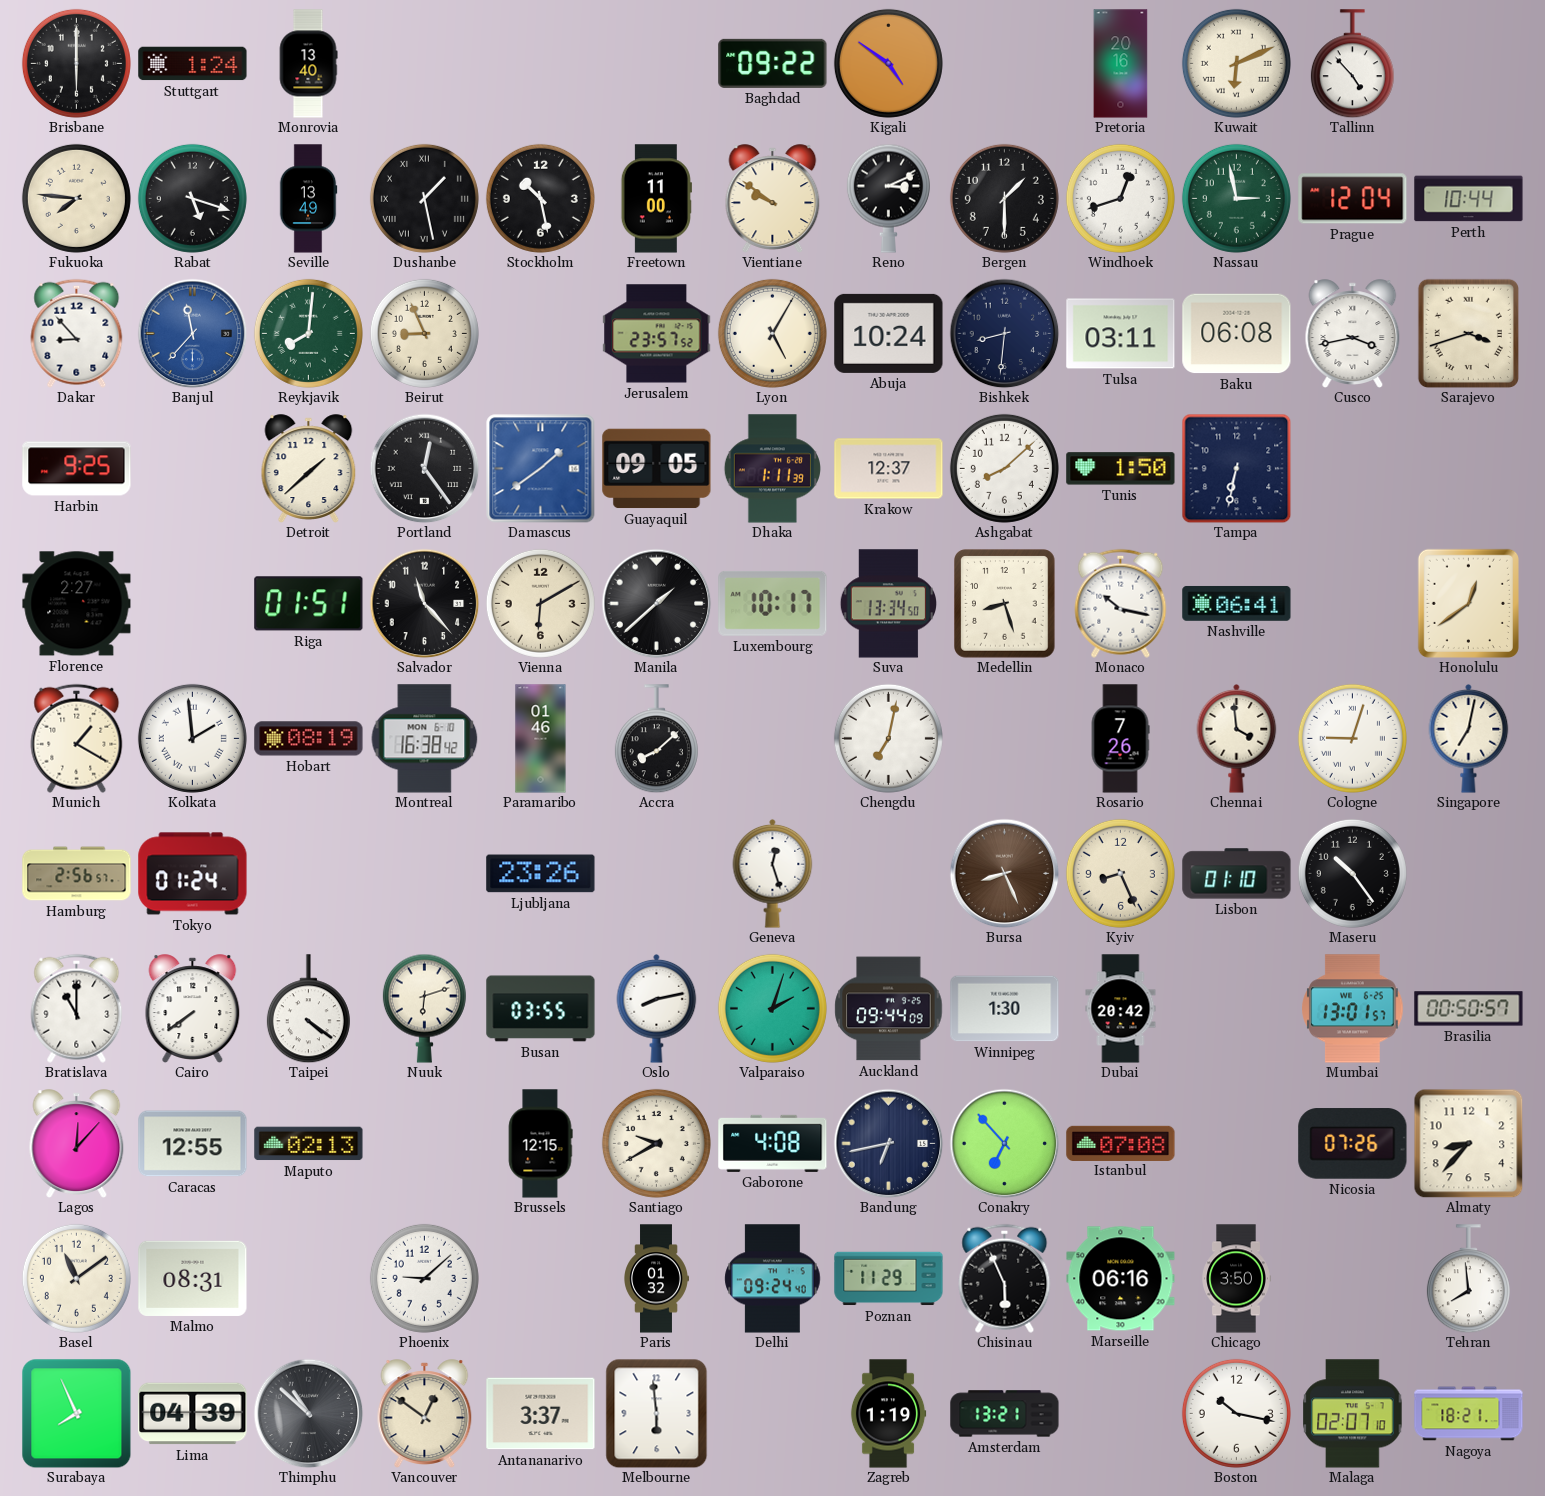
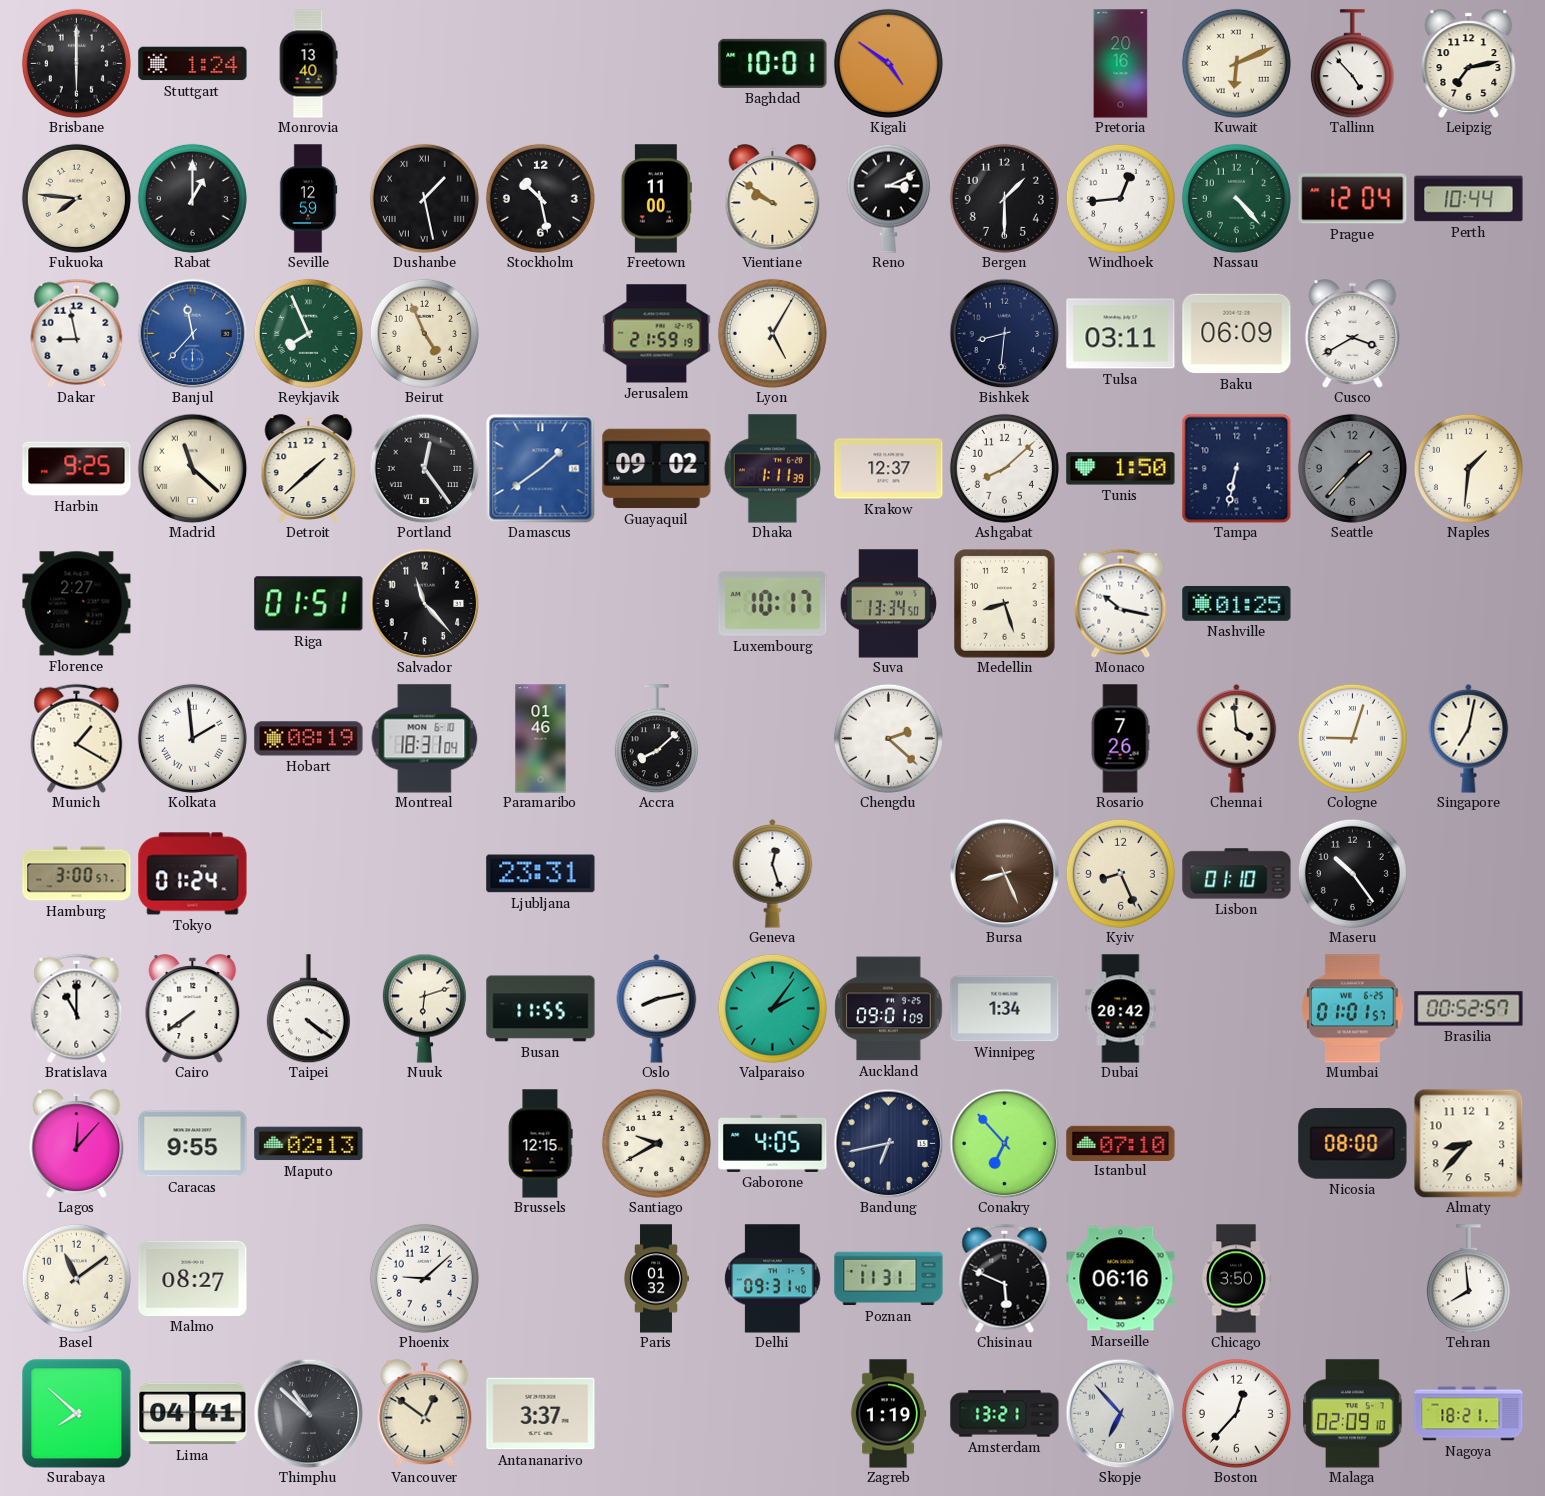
Baghdad: 09:22 -> 10:01
Leipzig: none -> 7:13
Rabat: 5:18 -> 1:00
Seville: 13:49 -> 12:59
Windhoek: 12:42 -> 12:44
Nassau: 2:58 -> 4:23
Dakar: 8:53 -> 8:58
Reykjavik: 8:01 -> 7:56
Beirut: 8:56 -> 4:56
Jerusalem: 23:57 -> 21:59
Abuja: 10:24 -> none
Baku: 06:08 -> 06:09
Cusco: 3:43 -> 3:40
Sarajevo: 3:42 -> none
Madrid: none -> 11:22
Guayaquil: 09:05 -> 09:02
Seattle: none -> 1:37
Naples: none -> 1:31
Vienna: 6:10 -> none
Manila: 1:38 -> none
Nashville: 06:41 -> 01:25
Honolulu: 12:39 -> none
Montreal: 16:38 -> 18:31
Chengdu: 7:02 -> 2:22
Hamburg: 2:56 -> 3:00
Ljubljana: 23:26 -> 23:31
Busan: 03:55 -> 11:55
Valparaiso: 2:03 -> 2:06
Auckland: 09:44 -> 09:01
Winnipeg: 1:30 -> 1:34
Mumbai: 13:01 -> 01:01
Brasilia: 00:50 -> 00:52
Caracas: 12:55 -> 9:55
Gaborone: 4:08 -> 4:05
Istanbul: 07:08 -> 07:10
Nicosia: 07:26 -> 08:00
Malmo: 08:31 -> 08:27
Delhi: 09:24 -> 09:31
Poznan: 11:29 -> 11:31
Chisinau: 5:56 -> 5:49
Surabaya: 7:56 -> 7:52
Lima: 04:39 -> 04:41
Melbourne: 5:59 -> none
Skopje: none -> 6:53
Boston: 10:17 -> 12:37
Malaga: 02:07 -> 02:09
